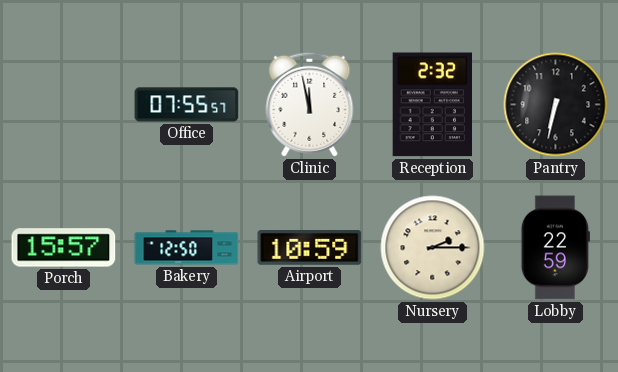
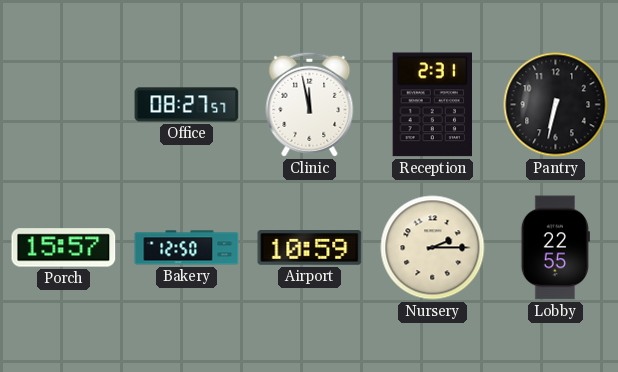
Office: 07:55 -> 08:27
Reception: 2:32 -> 2:31
Lobby: 22:59 -> 22:55
